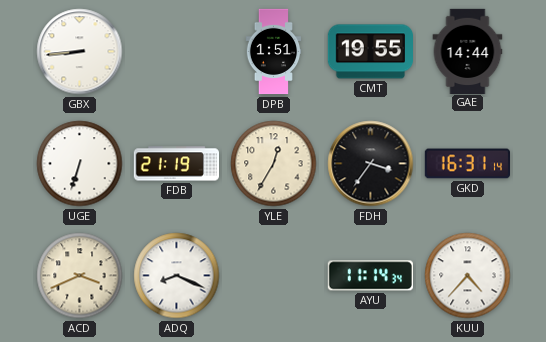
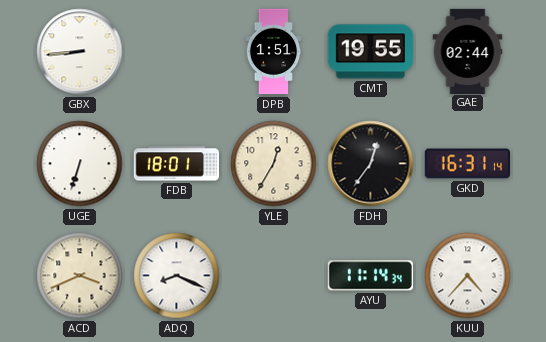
GAE: 14:44 -> 02:44
FDB: 21:19 -> 18:01
FDH: 3:36 -> 12:36
